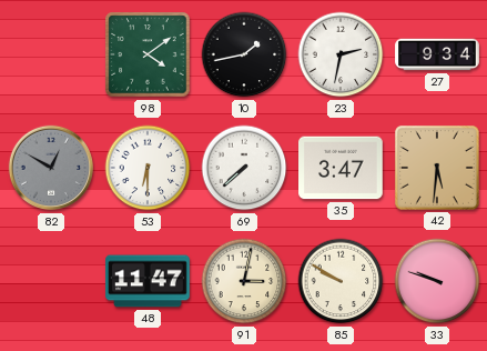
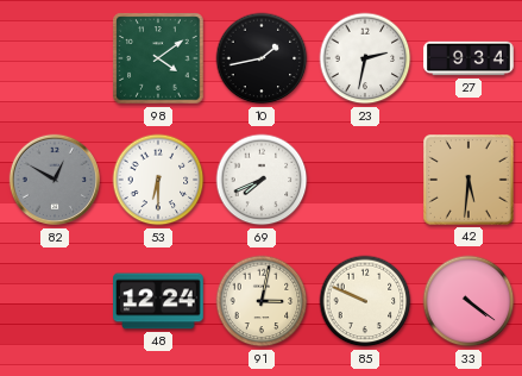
69: 7:38 -> 7:41
35: 3:47 -> none
48: 11:47 -> 12:24
85: 9:50 -> 9:49
33: 9:48 -> 4:21
